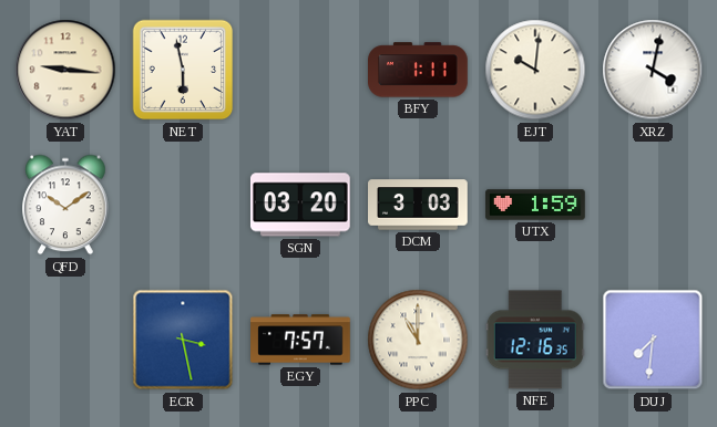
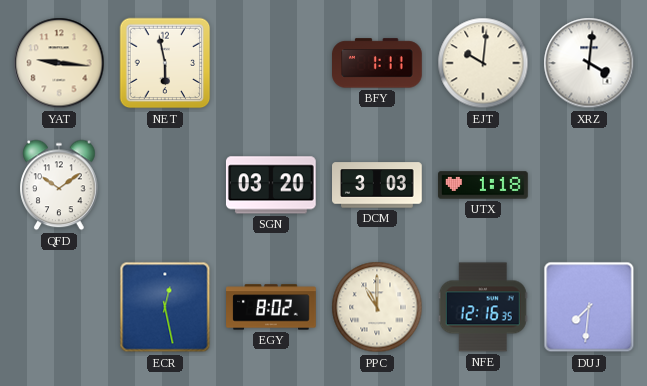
XRZ: 4:02 -> 4:01
UTX: 1:59 -> 1:18
ECR: 3:28 -> 12:28
EGY: 7:57 -> 8:02
